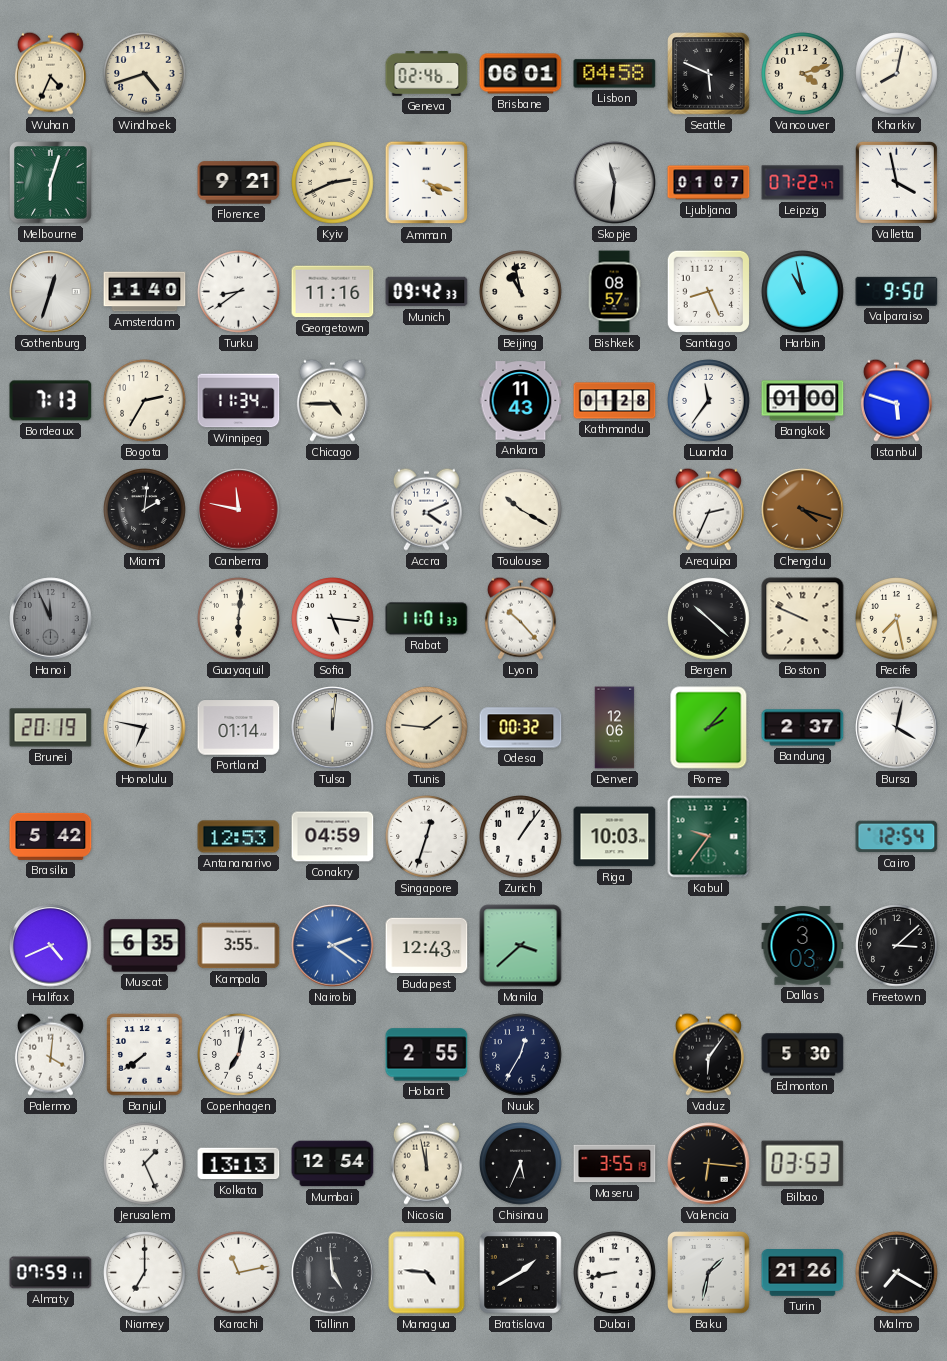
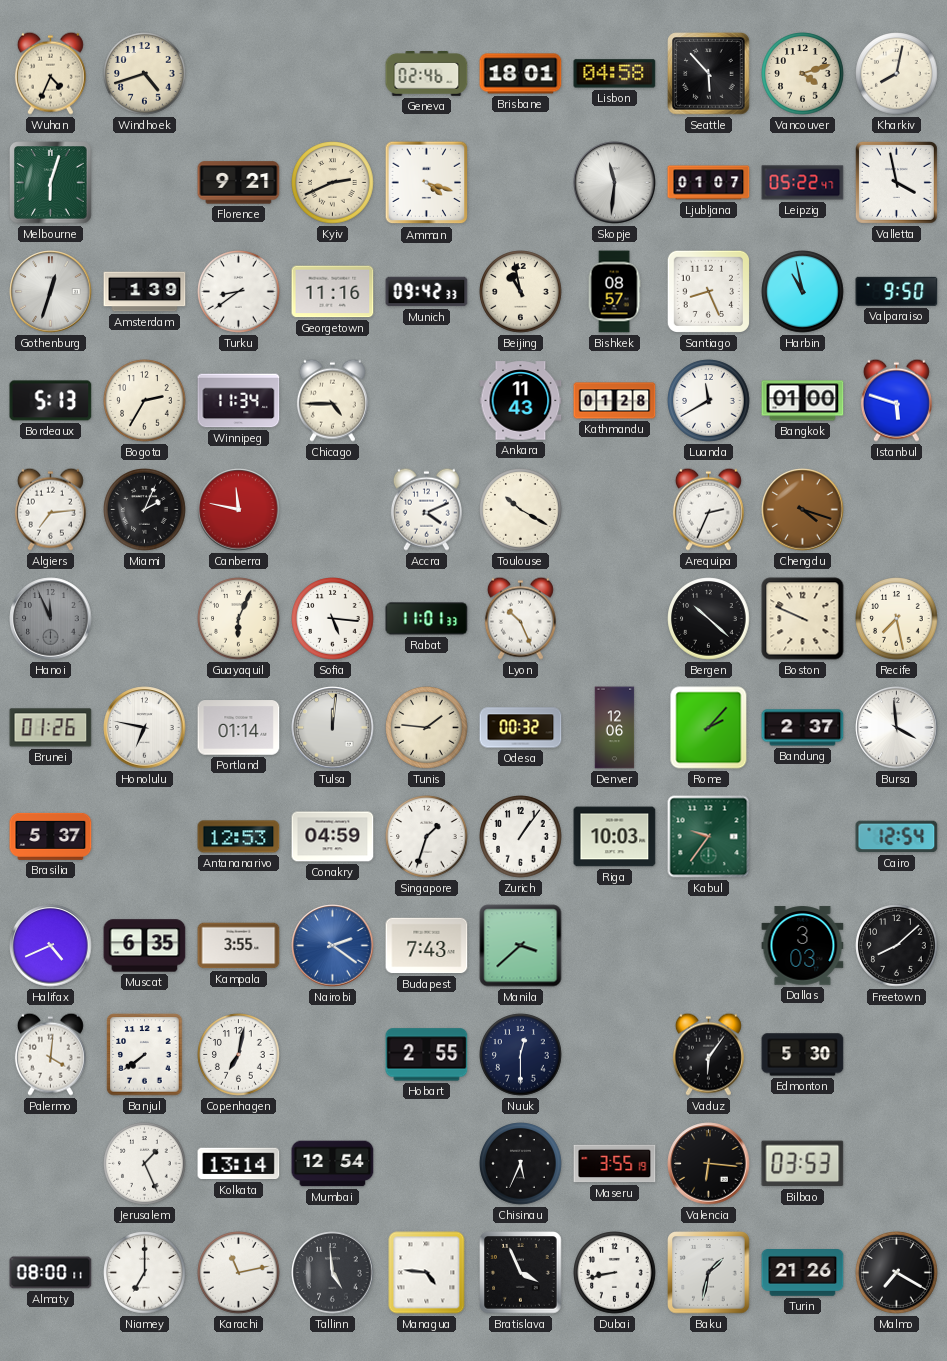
Brisbane: 06:01 -> 18:01
Seattle: 5:49 -> 5:53
Leipzig: 07:22 -> 05:22
Amsterdam: 11:40 -> 1:39
Bordeaux: 7:13 -> 5:13
Luanda: 11:36 -> 11:40
Algiers: none -> 7:14
Miami: 2:01 -> 2:04
Guayaquil: 6:01 -> 6:04
Lyon: 10:23 -> 10:26
Brunei: 20:19 -> 01:26
Bursa: 4:02 -> 3:59
Brasilia: 5:42 -> 5:37
Singapore: 12:33 -> 1:33
Budapest: 12:43 -> 7:43
Freetown: 3:08 -> 8:08
Nuuk: 12:35 -> 12:30
Kolkata: 13:13 -> 13:14
Nicosia: 11:58 -> none
Almaty: 07:59 -> 08:00
Bratislava: 1:40 -> 3:56
